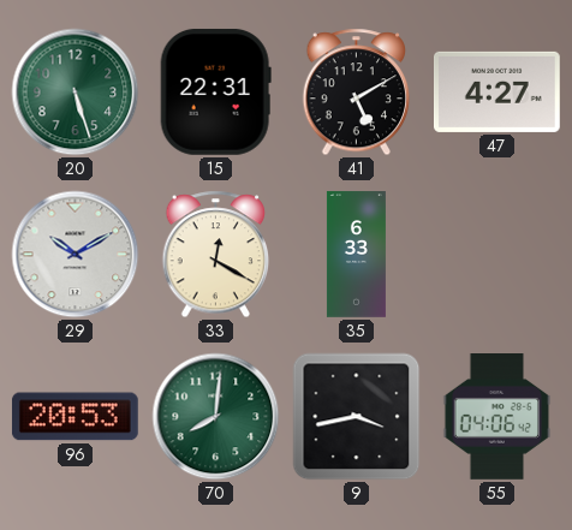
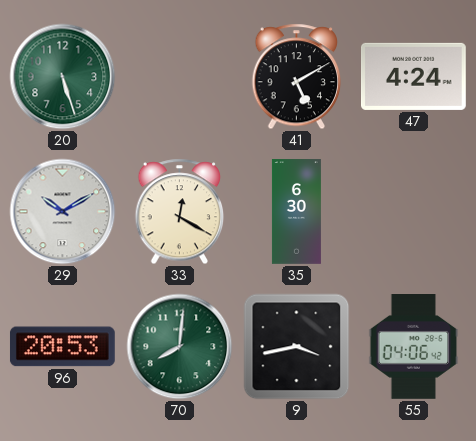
15: 22:31 -> none
47: 4:27 -> 4:24
35: 6:33 -> 6:30
